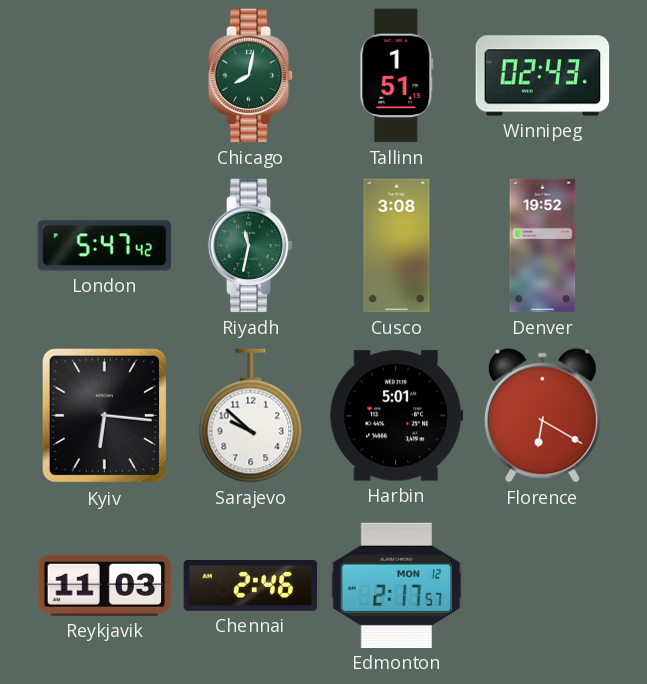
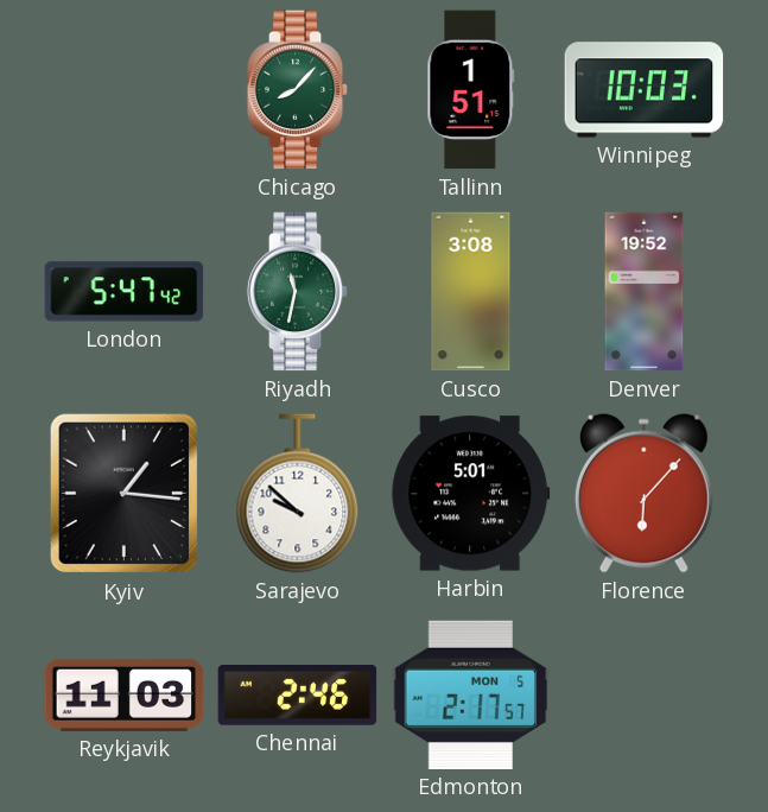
Chicago: 8:02 -> 8:07
Winnipeg: 02:43 -> 10:03
Kyiv: 6:16 -> 1:16
Florence: 6:20 -> 6:07
Edmonton date: MON 12 -> MON 5
